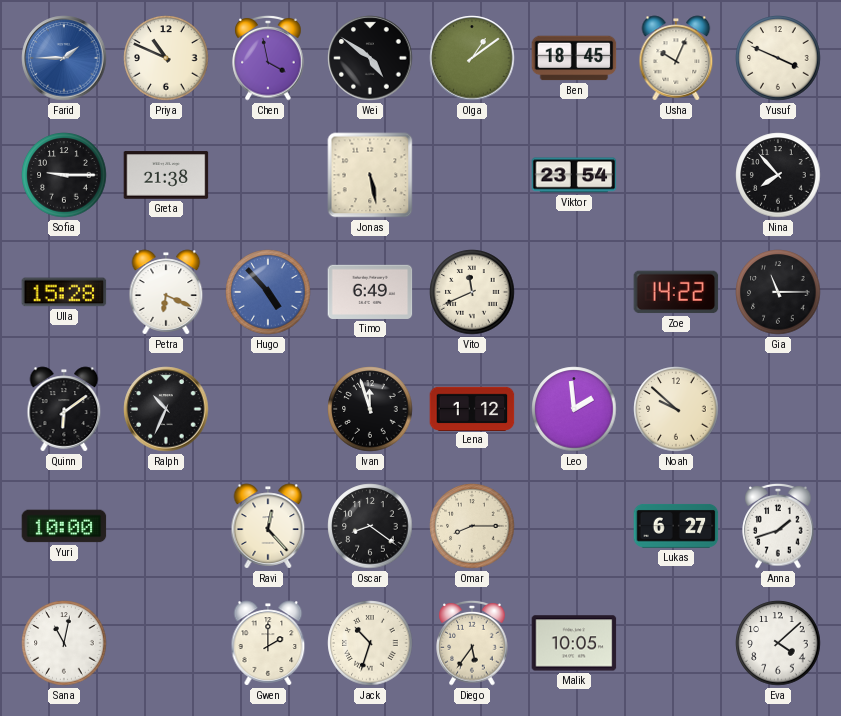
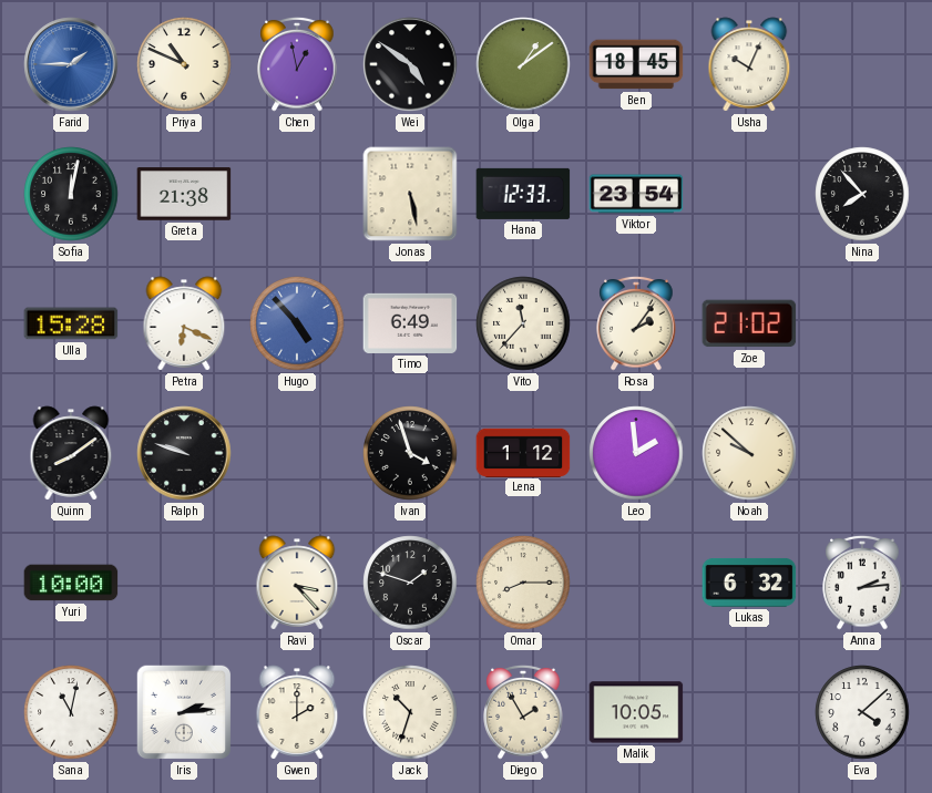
Chen: 3:58 -> 12:58
Yusuf: 3:49 -> none
Sofia: 9:15 -> 12:02
Hana: none -> 12:33
Vito: 11:41 -> 11:37
Rosa: none -> 2:06
Zoe: 14:22 -> 21:02
Gia: 11:15 -> none
Quinn: 6:09 -> 8:09
Ralph: 10:34 -> 9:48
Ivan: 11:57 -> 3:57
Ravi: 12:23 -> 3:23
Oscar: 8:21 -> 1:48
Lukas: 6:27 -> 6:32
Anna: 1:42 -> 2:14
Iris: none -> 2:14
Diego: 5:36 -> 1:55
